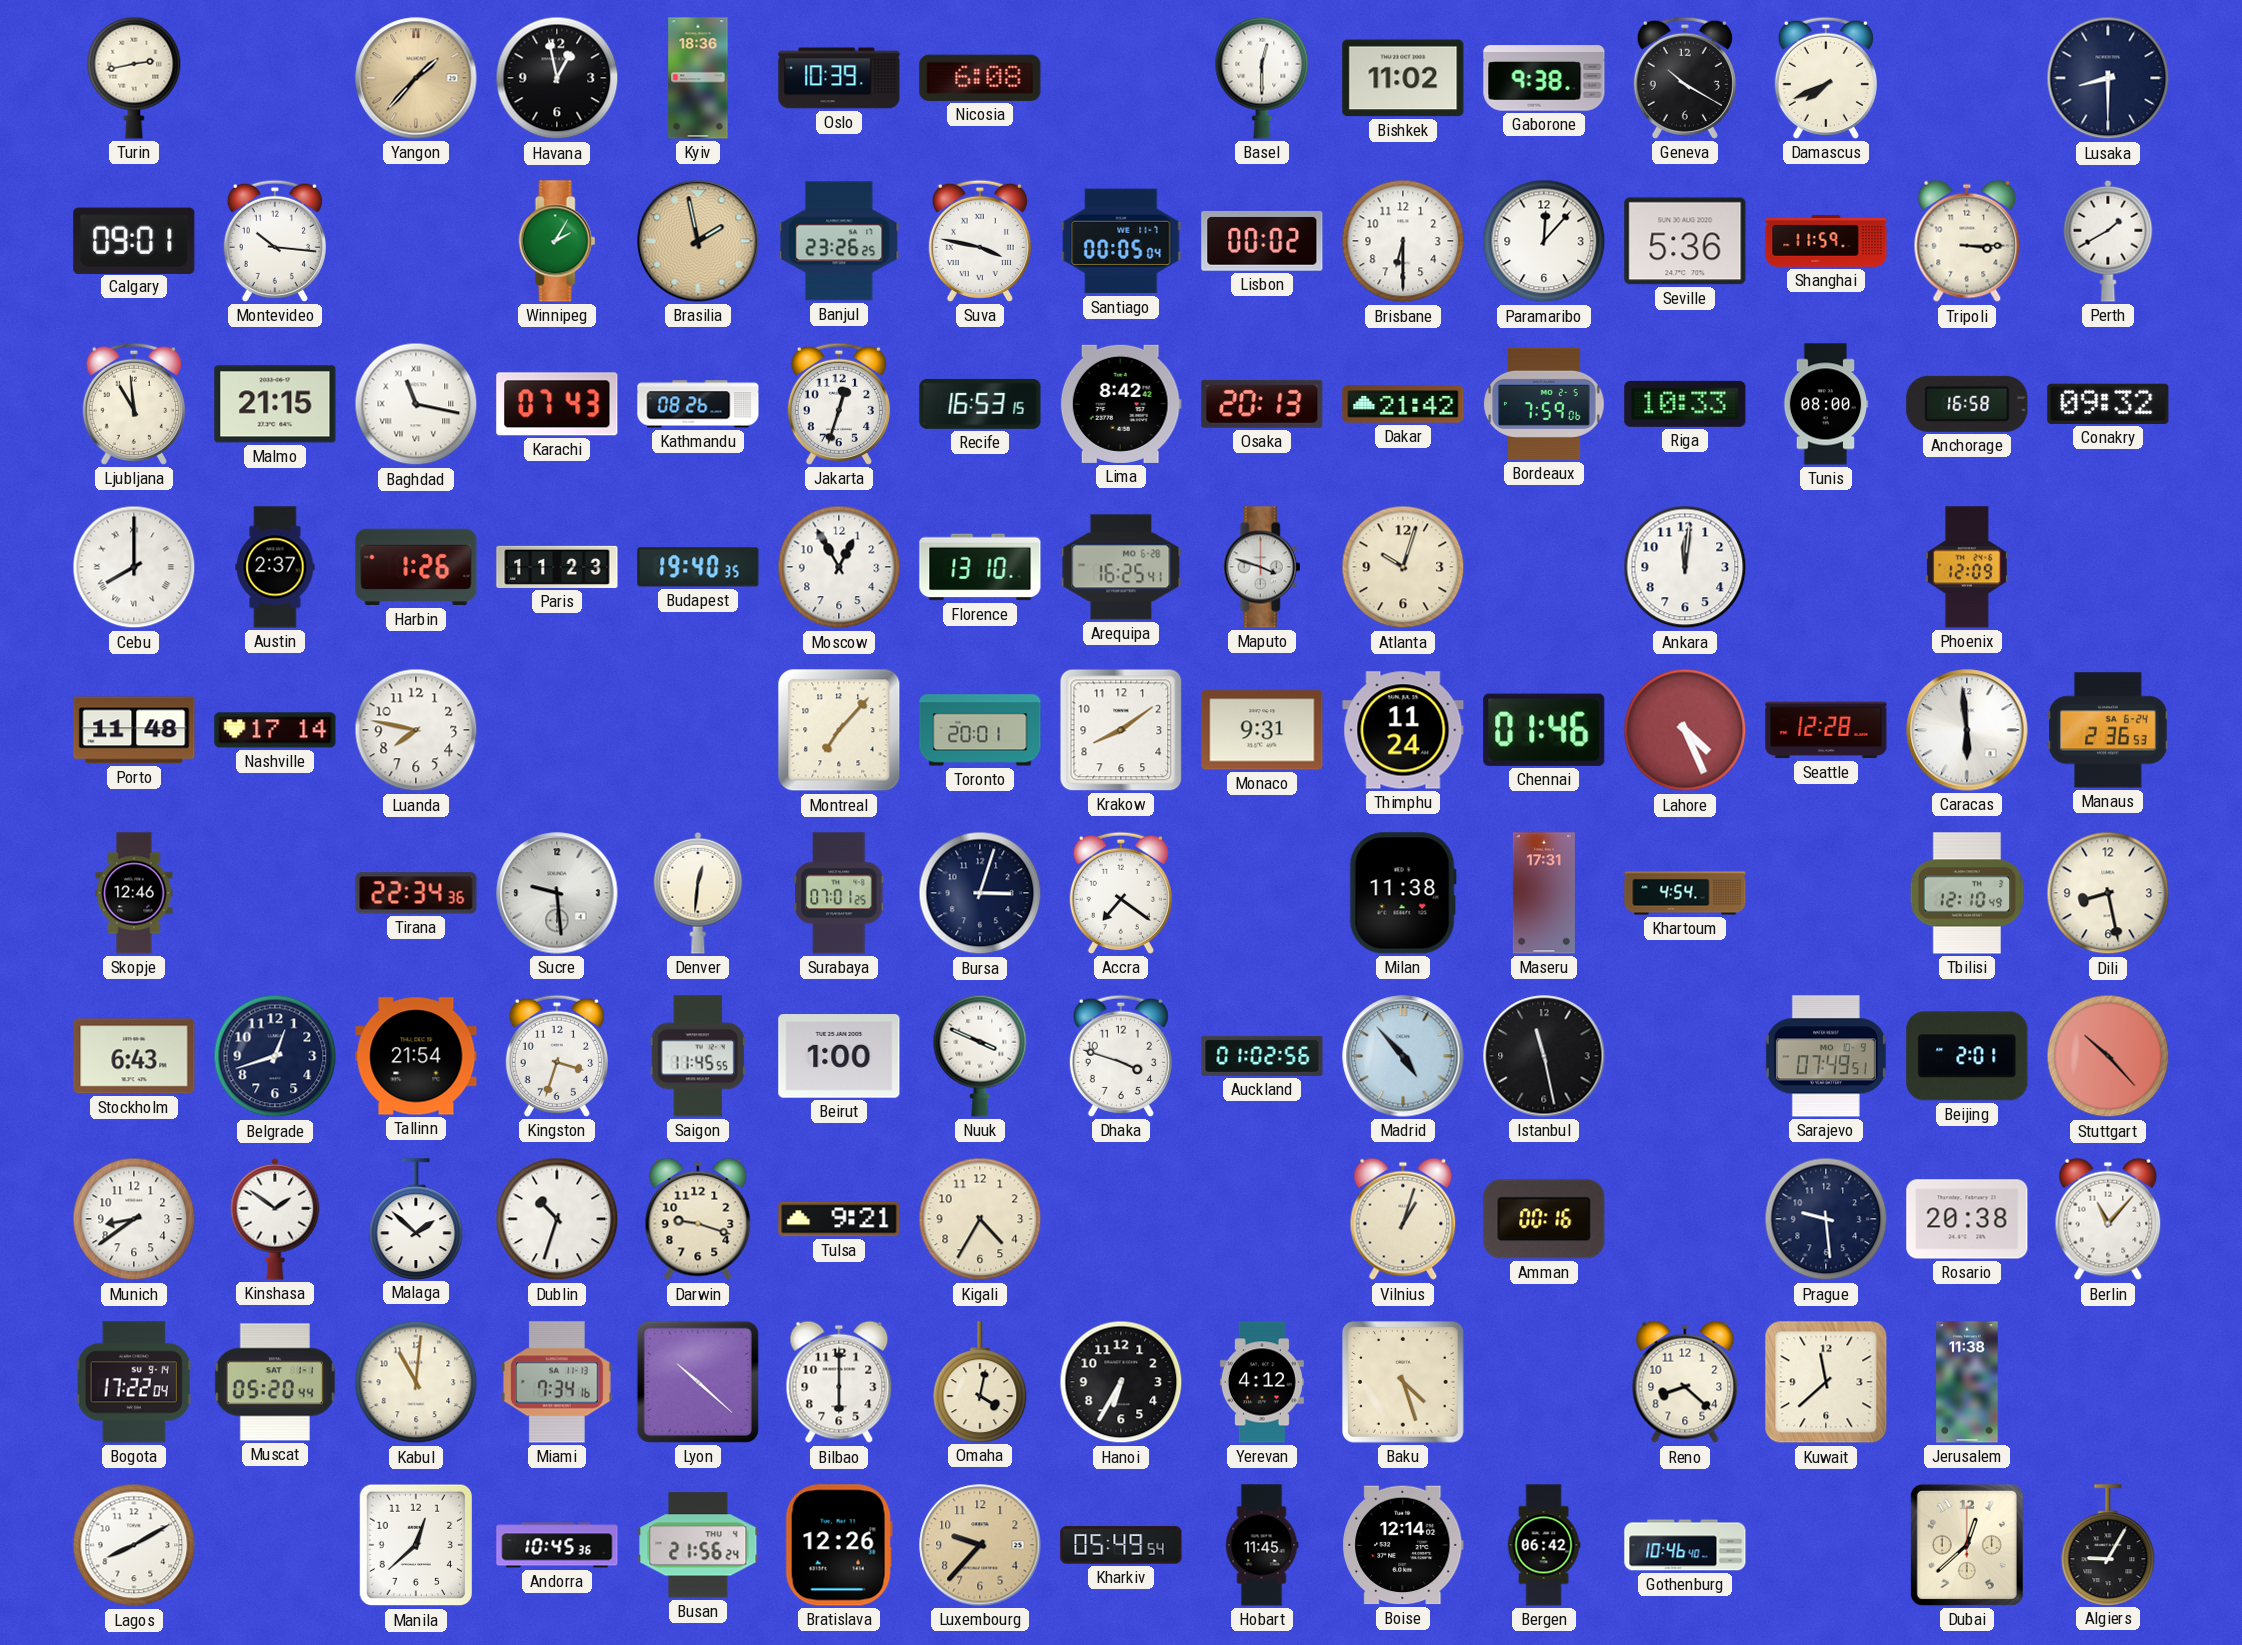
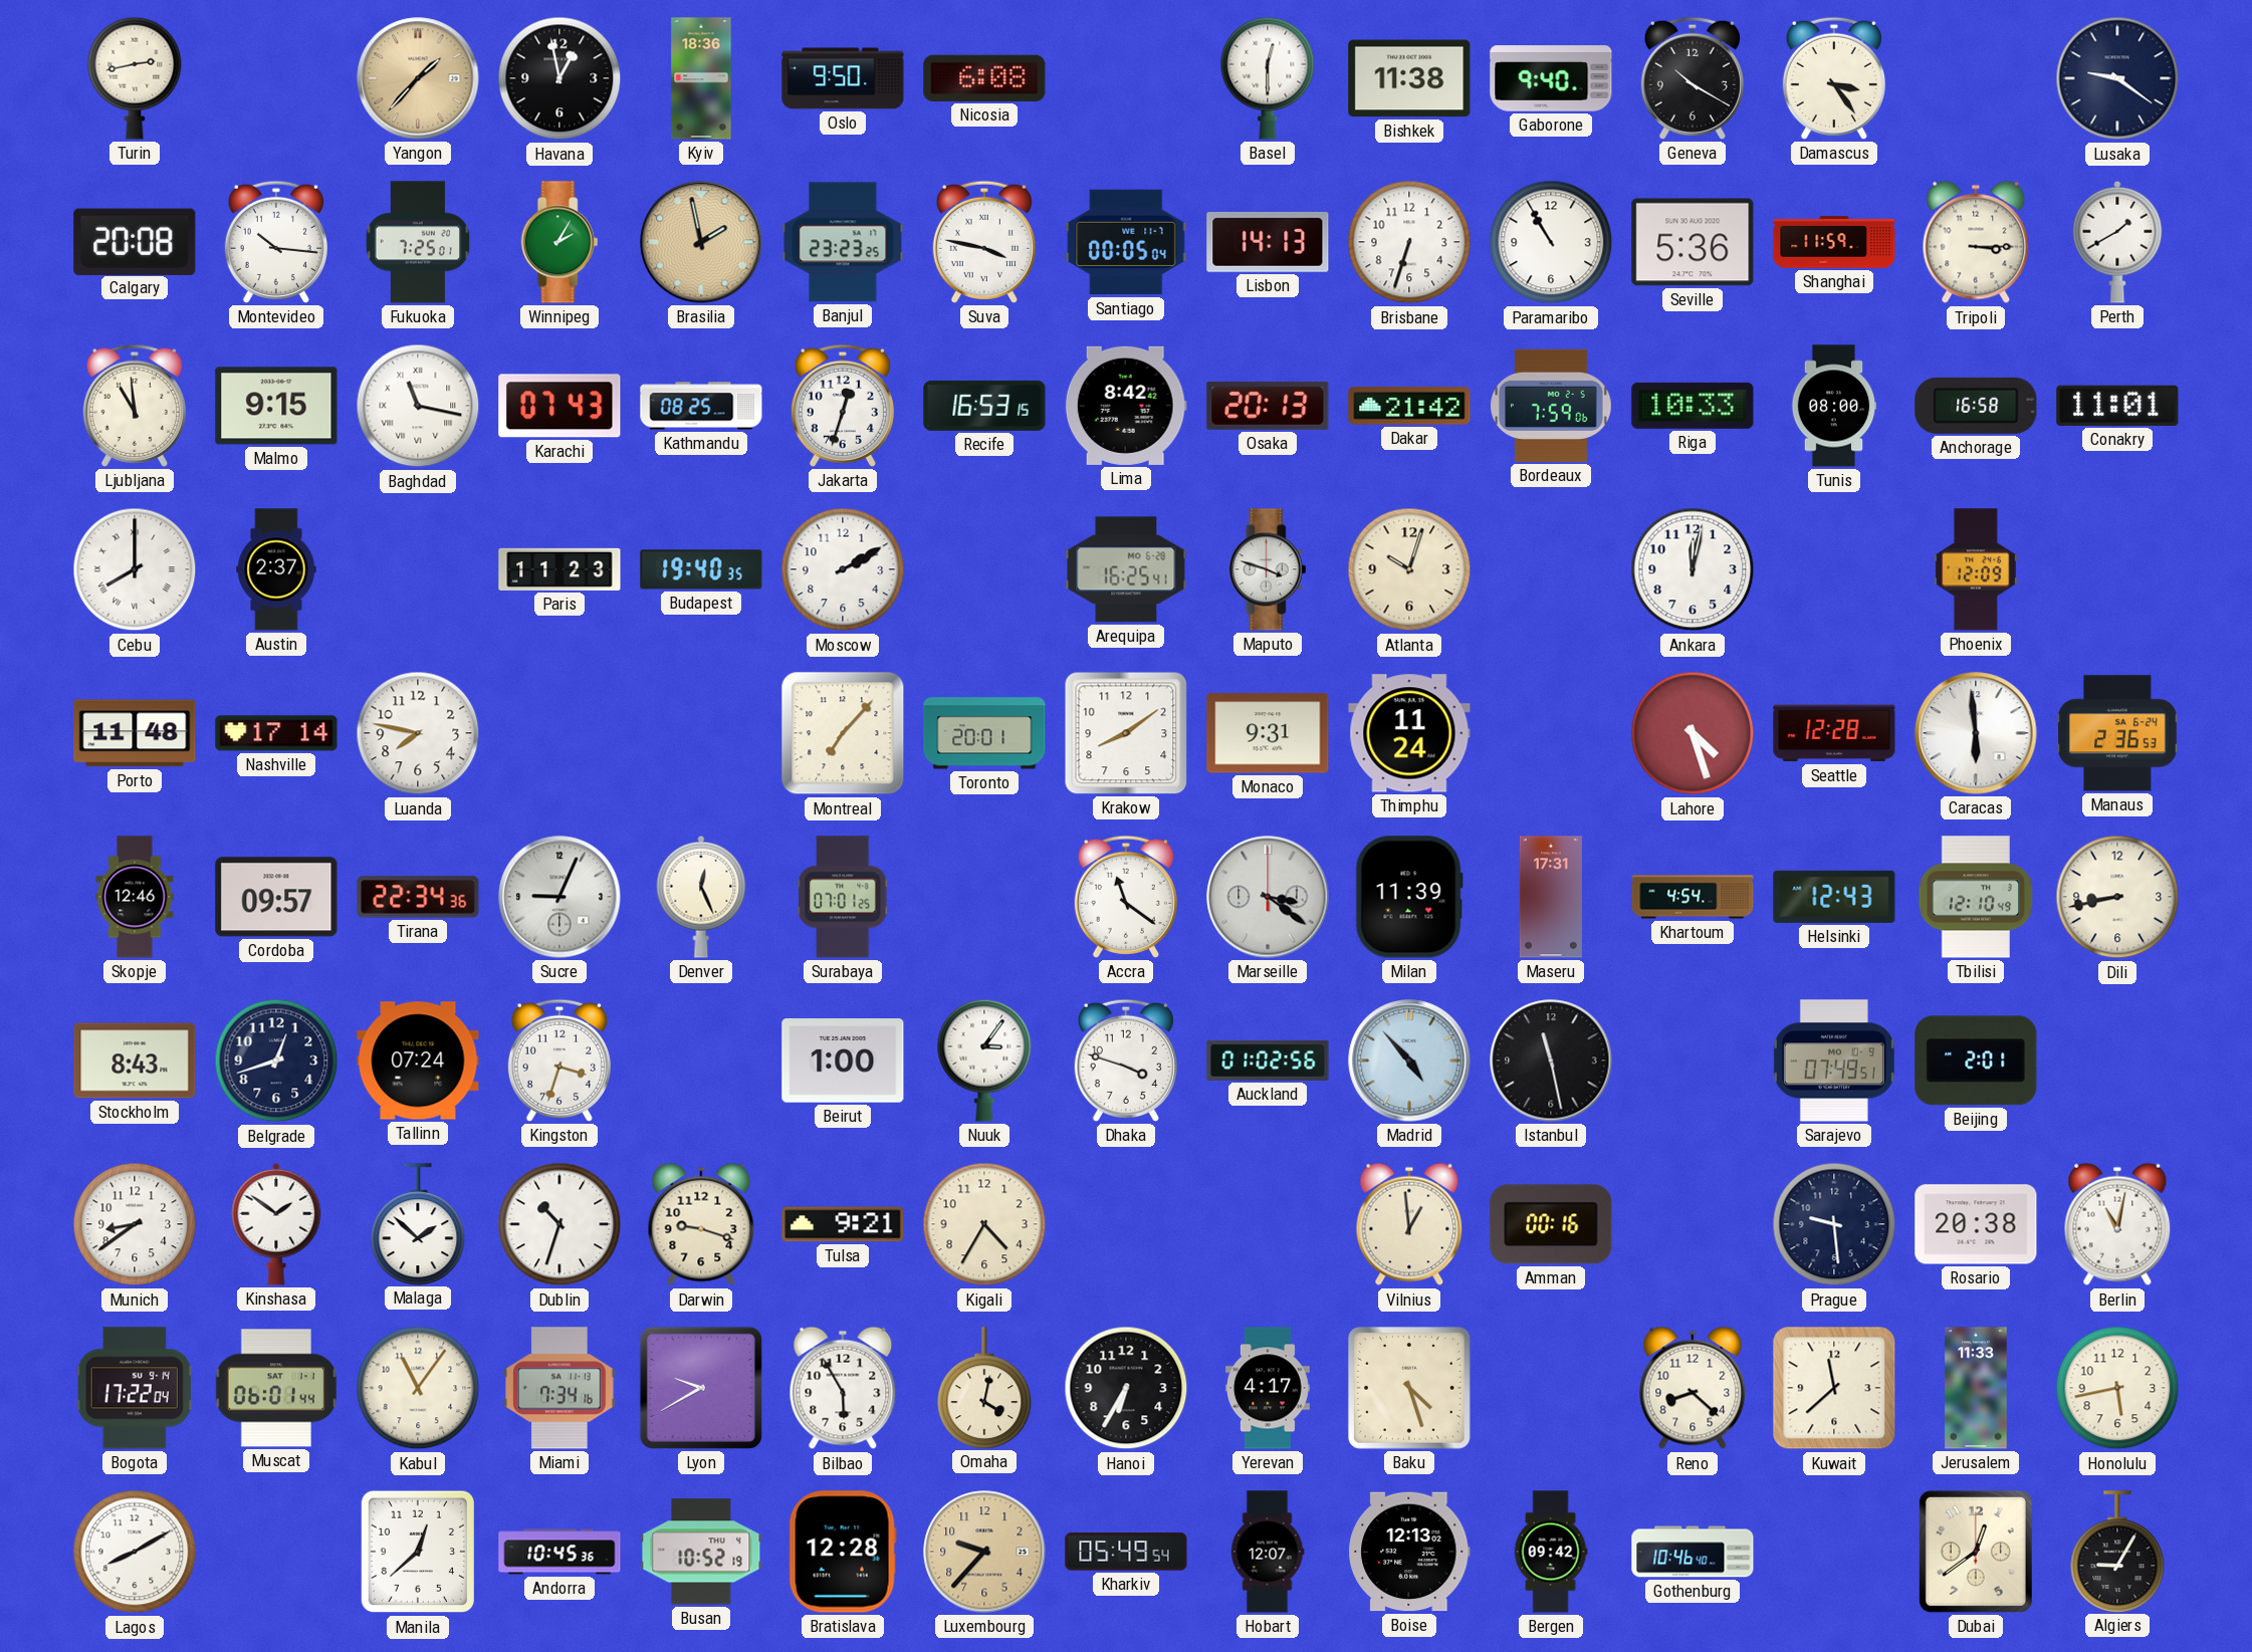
Oslo: 10:39 -> 9:50
Bishkek: 11:02 -> 11:38
Gaborone: 9:38 -> 9:40
Damascus: 7:41 -> 3:24
Lusaka: 8:30 -> 9:21
Calgary: 09:01 -> 20:08
Fukuoka: none -> 7:25
Banjul: 23:26 -> 23:23
Lisbon: 00:02 -> 14:13
Brisbane: 6:30 -> 6:33
Paramaribo: 12:07 -> 10:55
Malmo: 21:15 -> 9:15
Kathmandu: 08:26 -> 08:25
Conakry: 09:32 -> 11:01
Harbin: 1:26 -> none
Moscow: 12:55 -> 2:10
Florence: 13:10 -> none
Ankara: 12:01 -> 12:02
Chennai: 01:46 -> none
Lahore: 4:26 -> 4:27
Cordoba: none -> 09:57
Sucre: 9:29 -> 9:04
Denver: 12:31 -> 12:26
Bursa: 3:03 -> none
Accra: 7:21 -> 11:21
Marseille: none -> 3:21
Milan: 11:38 -> 11:39
Helsinki: none -> 12:43
Dili: 8:28 -> 8:43
Stockholm: 6:43 -> 8:43
Tallinn: 21:54 -> 07:24
Saigon: 11:45 -> none
Nuuk: 3:49 -> 3:06
Stuttgart: 10:23 -> none
Vilnius: 1:03 -> 12:59
Berlin: 11:07 -> 11:02
Muscat: 05:20 -> 06:01
Kabul: 11:01 -> 11:06
Lyon: 10:22 -> 9:40
Bilbao: 6:00 -> 5:55
Yerevan: 4:12 -> 4:17
Jerusalem: 11:38 -> 11:33
Honolulu: none -> 5:43
Busan: 21:56 -> 10:52
Bratislava: 12:26 -> 12:28
Hobart: 11:45 -> 12:07
Boise: 12:14 -> 12:13
Bergen: 06:42 -> 09:42
Dubai: 12:38 -> 12:39
